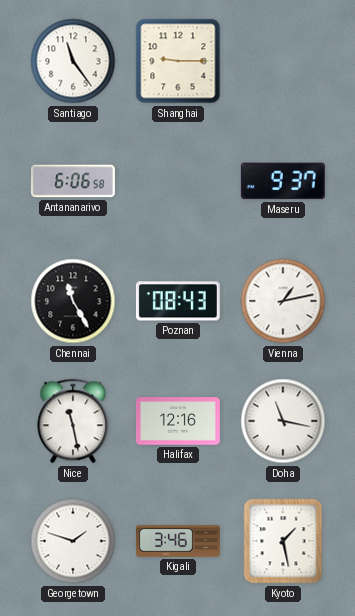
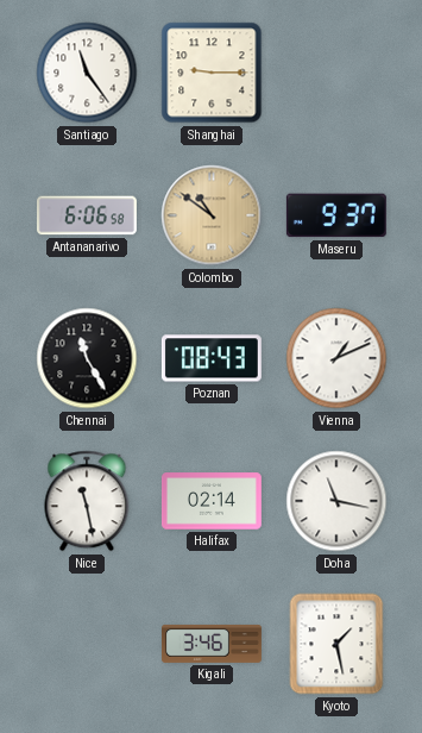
Colombo: none -> 10:51
Vienna: 1:13 -> 1:11
Halifax: 12:16 -> 02:14
Georgetown: 1:48 -> none
